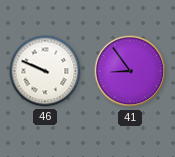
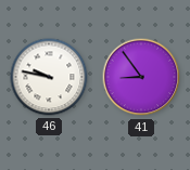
46: 9:49 -> 9:47
